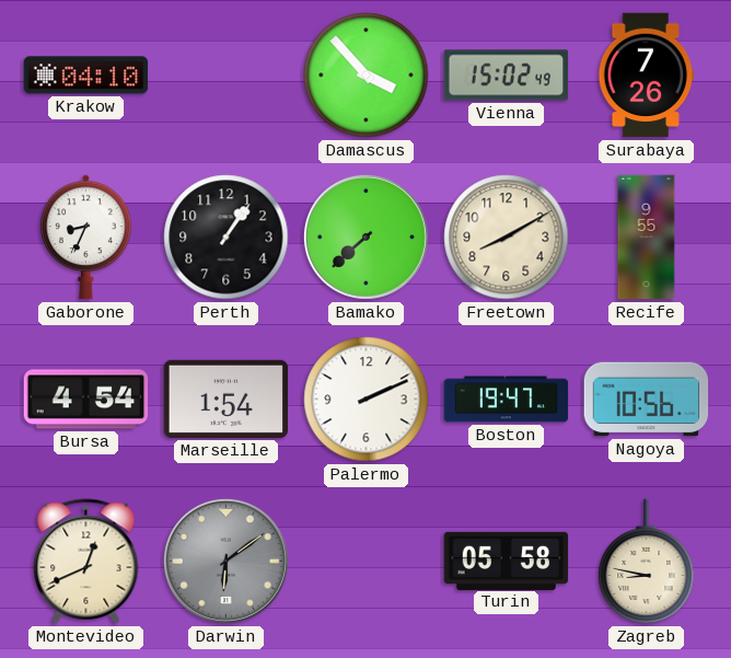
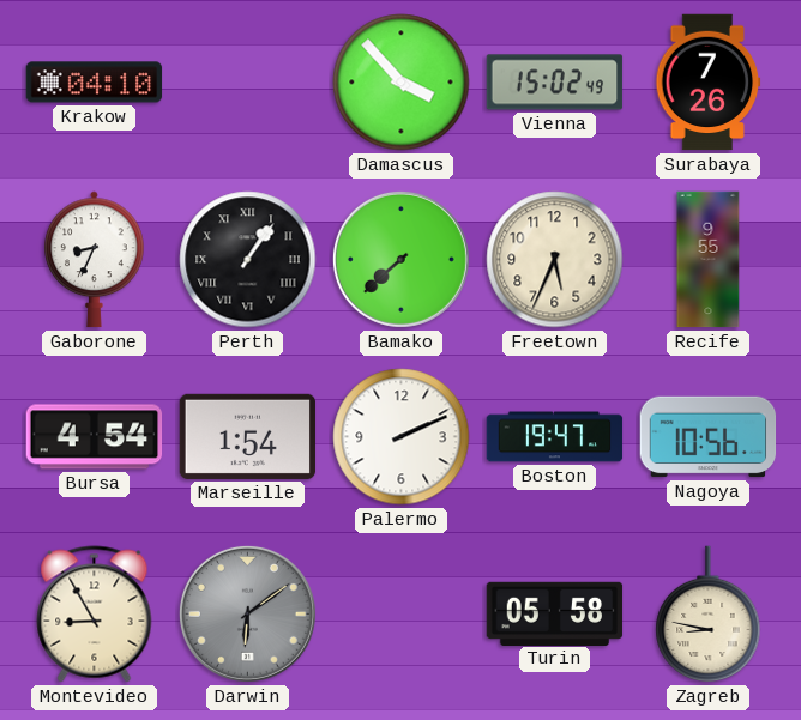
Perth numerals: Arabic -> Roman
Freetown: 8:10 -> 5:34
Montevideo: 12:41 -> 8:55
